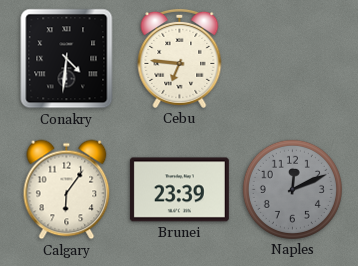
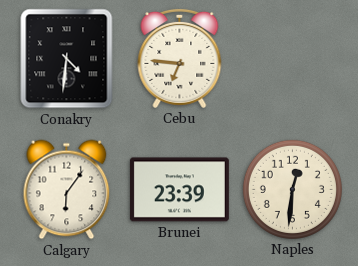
Naples: 12:11 -> 12:31
Naples dial: grey -> cream
